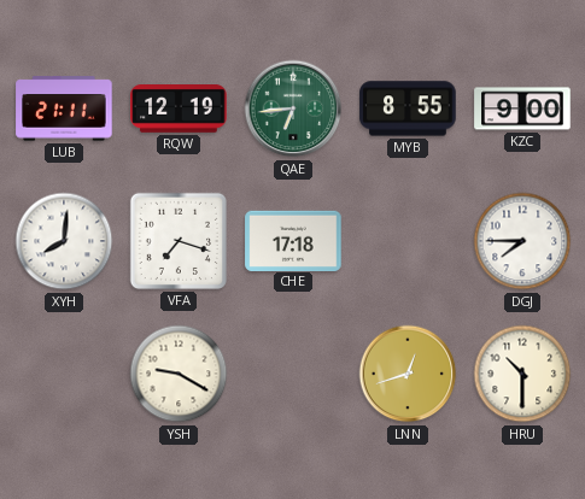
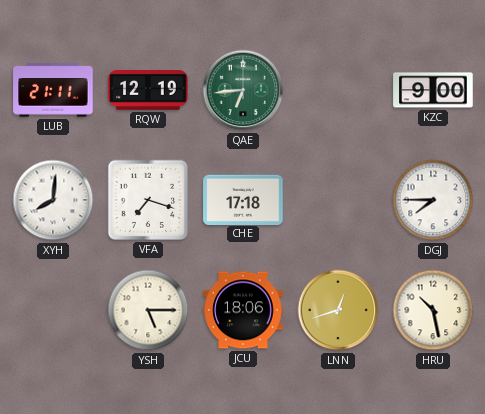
MYB: 8:55 -> none
YSH: 9:20 -> 5:15
JCU: none -> 18:06
HRU: 10:30 -> 10:28
